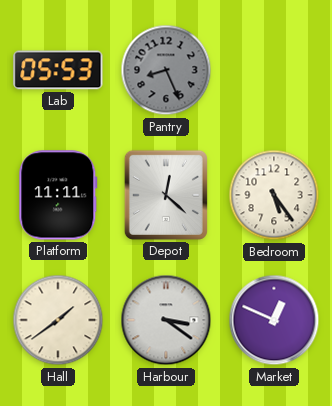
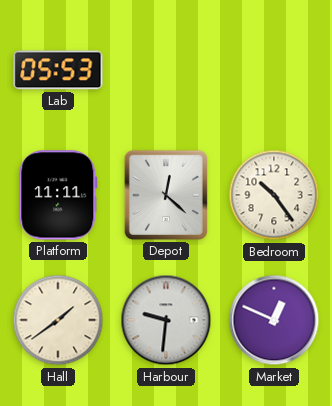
Pantry: 8:26 -> none
Bedroom: 5:24 -> 10:24
Harbour: 3:21 -> 9:31
